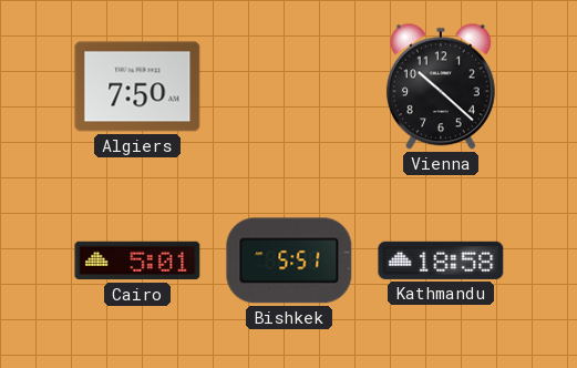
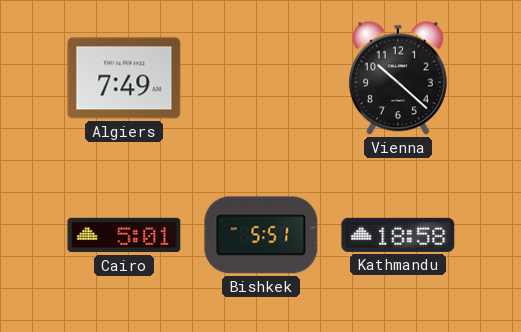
Algiers: 7:50 -> 7:49
